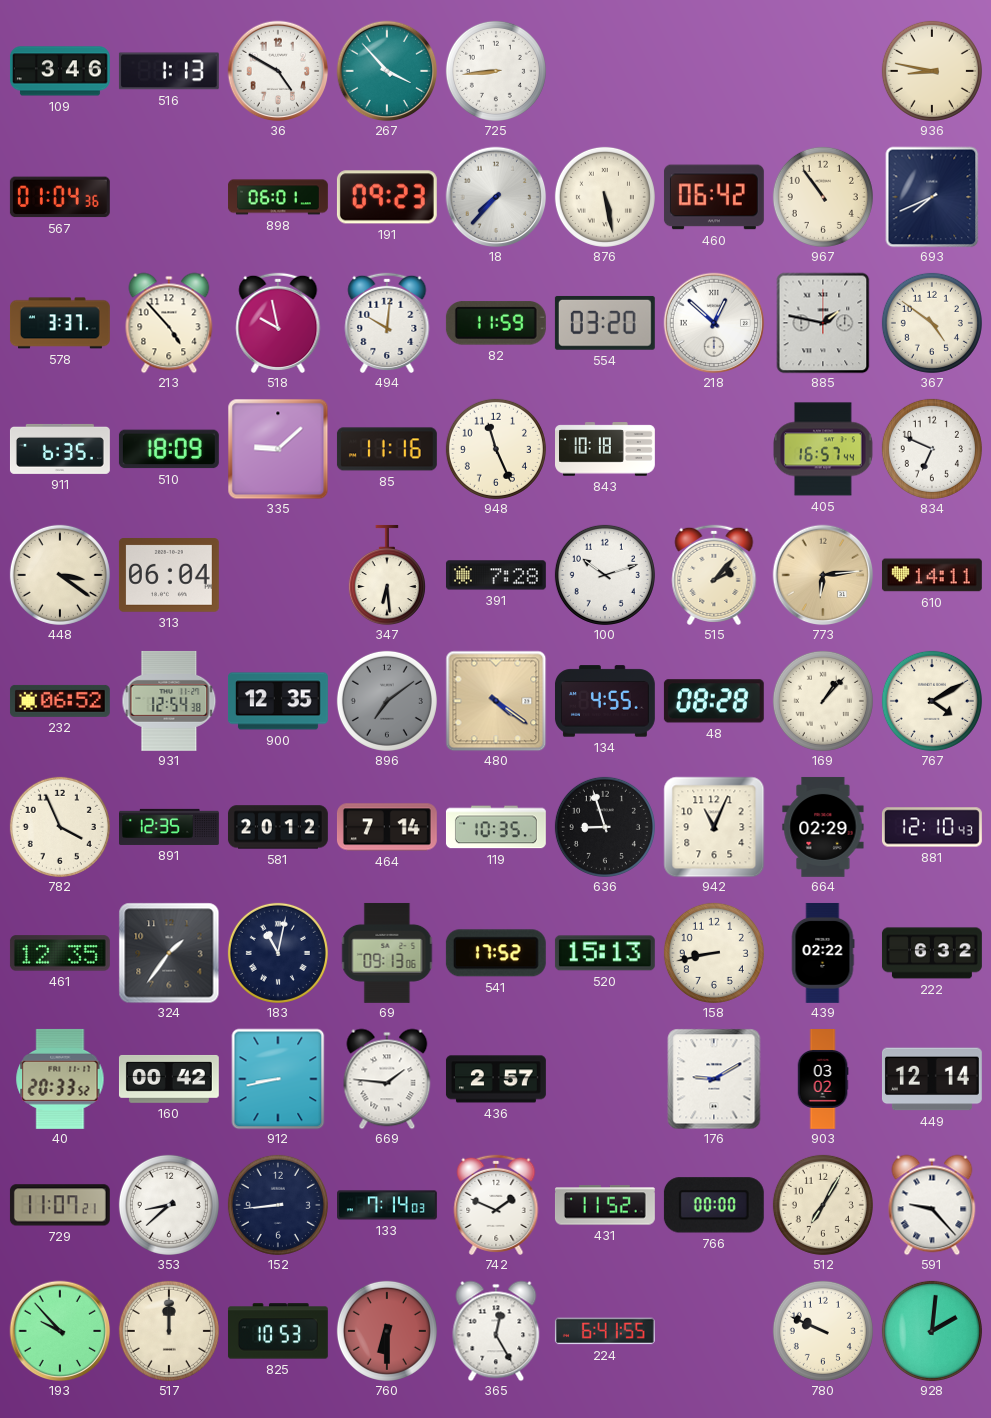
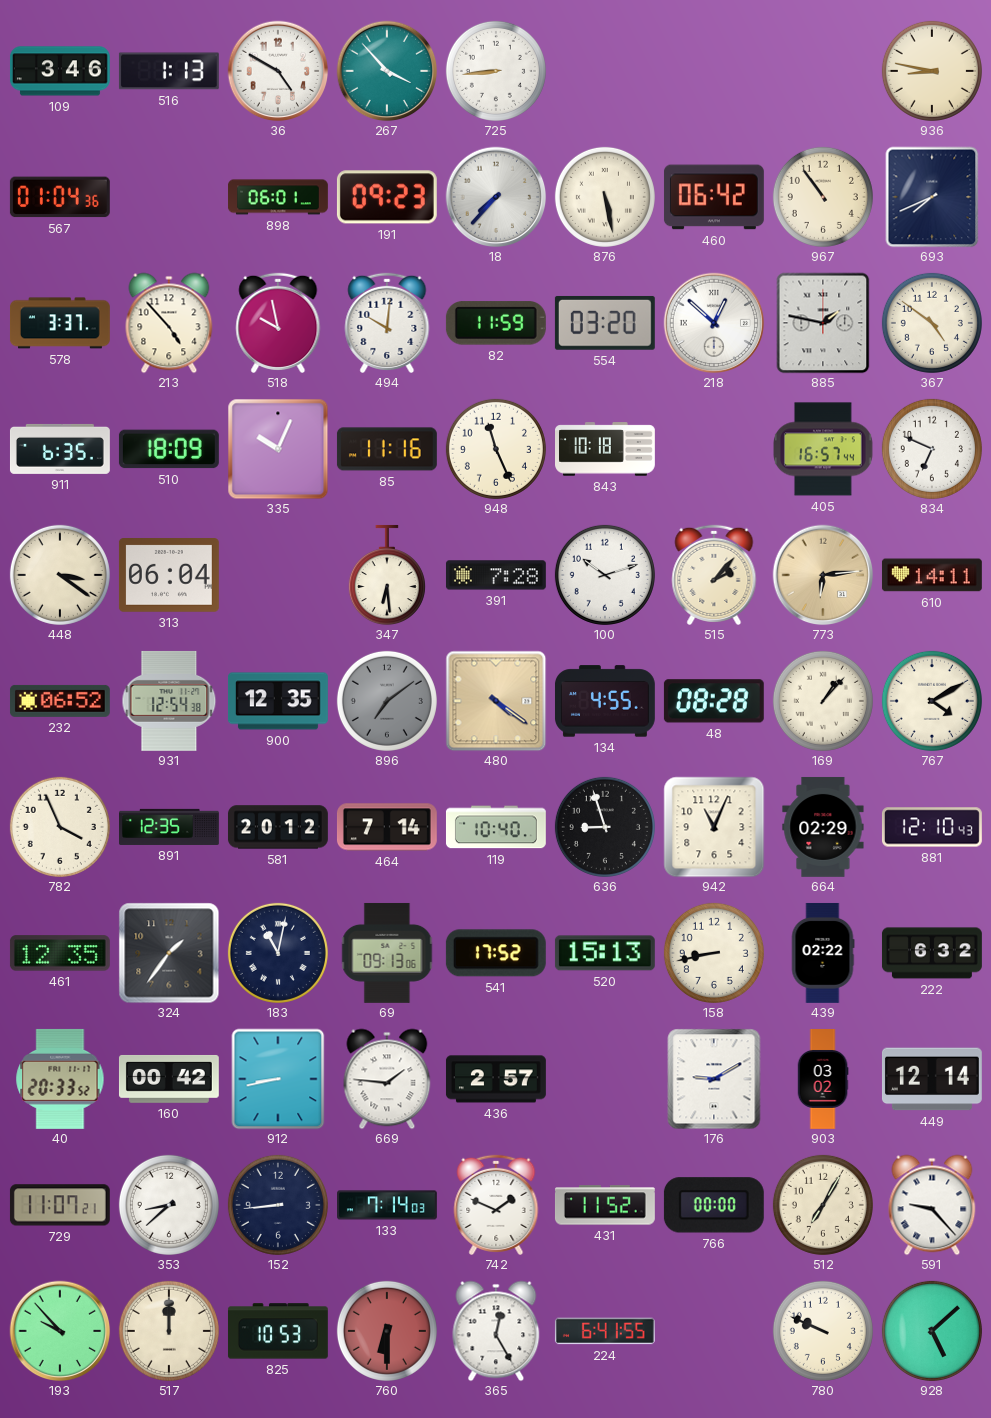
335: 9:08 -> 10:04
119: 10:35 -> 10:40
928: 2:01 -> 5:08
